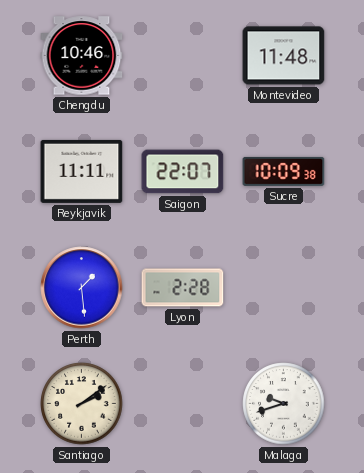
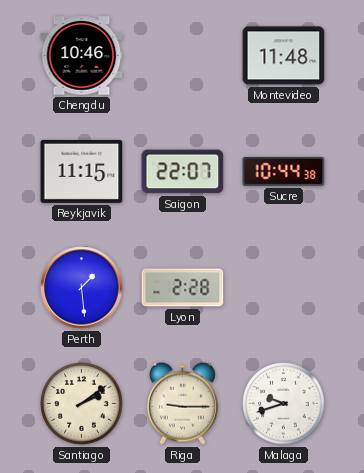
Reykjavik: 11:11 -> 11:15
Sucre: 10:09 -> 10:44
Riga: none -> 9:15
